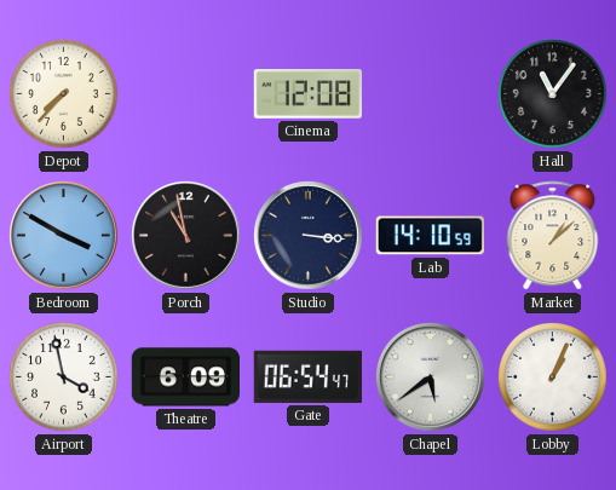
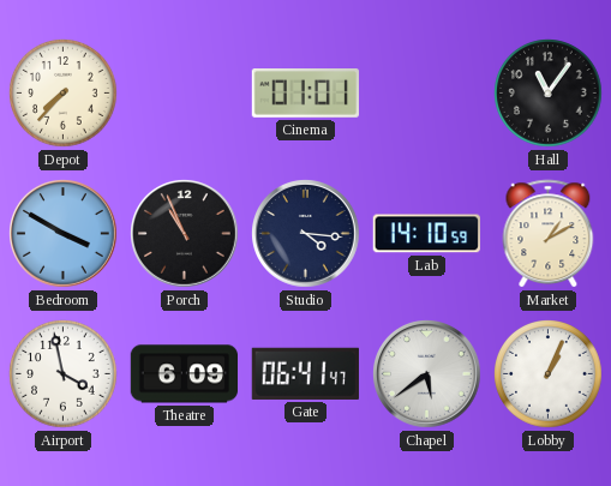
Cinema: 12:08 -> 01:01
Porch: 10:58 -> 10:56
Studio: 3:16 -> 4:16
Market: 1:08 -> 1:10
Gate: 06:54 -> 06:41
